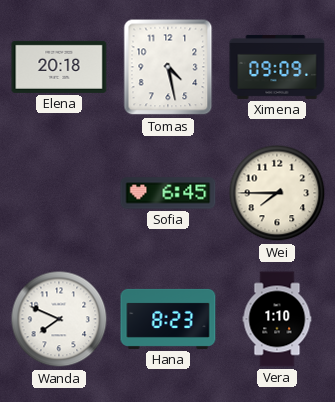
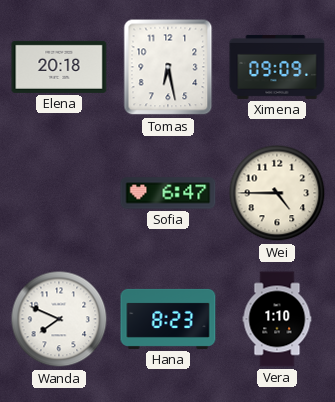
Tomas: 4:28 -> 6:28
Sofia: 6:45 -> 6:47
Wei: 7:45 -> 4:45
